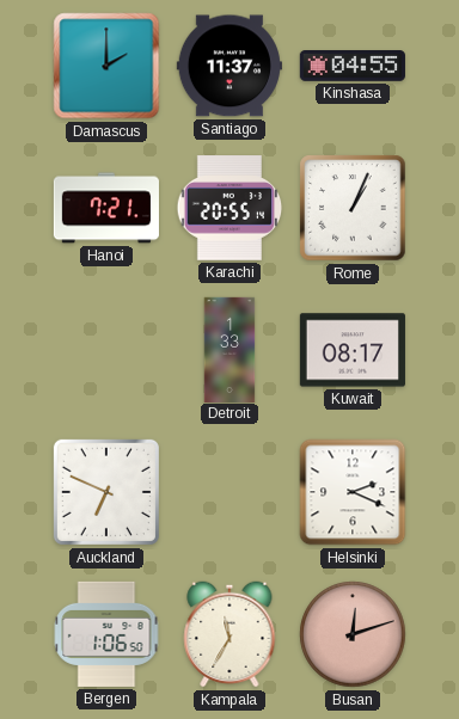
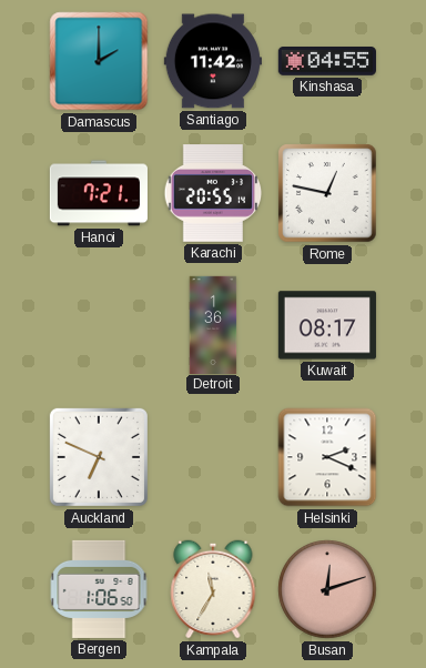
Santiago: 11:37 -> 11:42
Rome: 1:04 -> 12:47
Detroit: 1:33 -> 1:36
